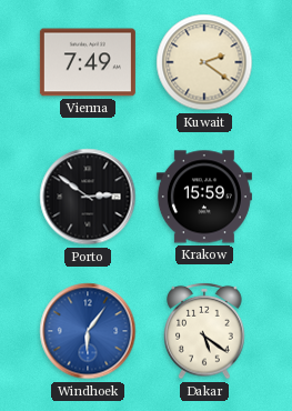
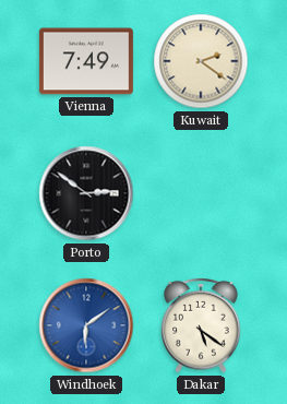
Krakow: 15:59 -> none
Windhoek: 6:06 -> 6:09
